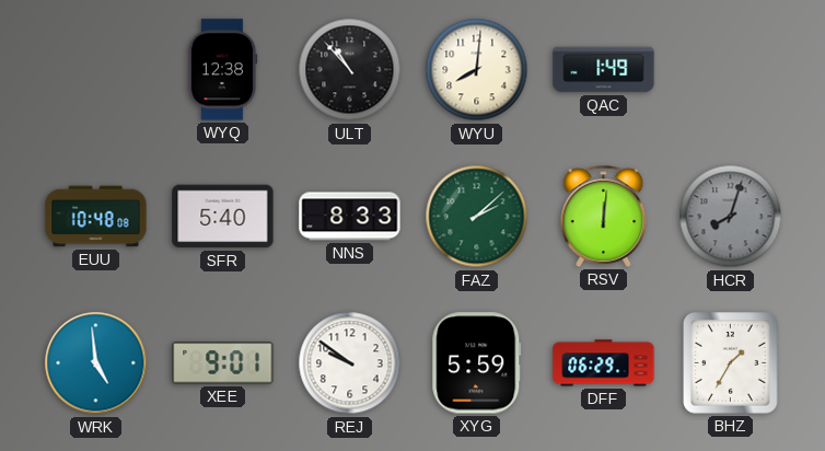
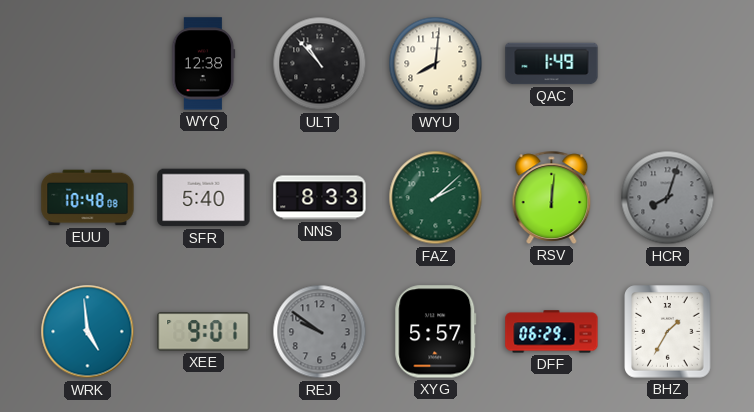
REJ dial: white -> grey
XYG: 5:59 -> 5:57
